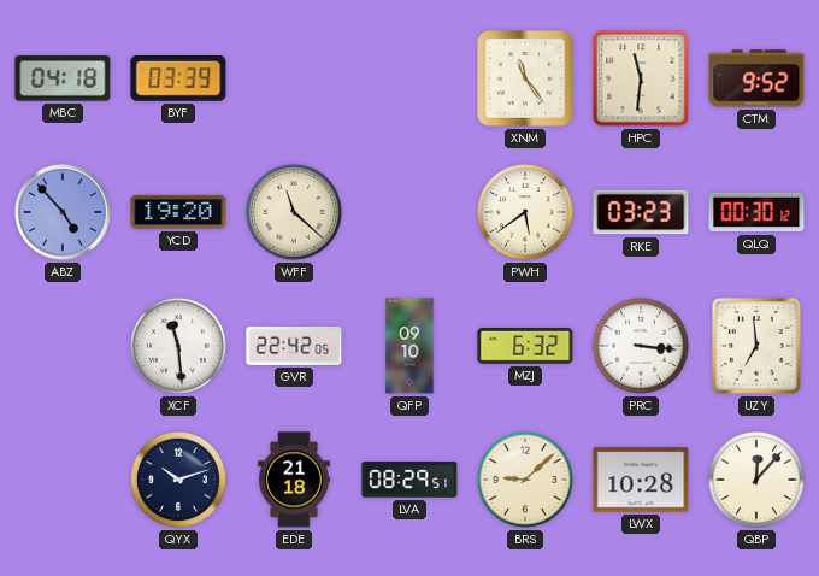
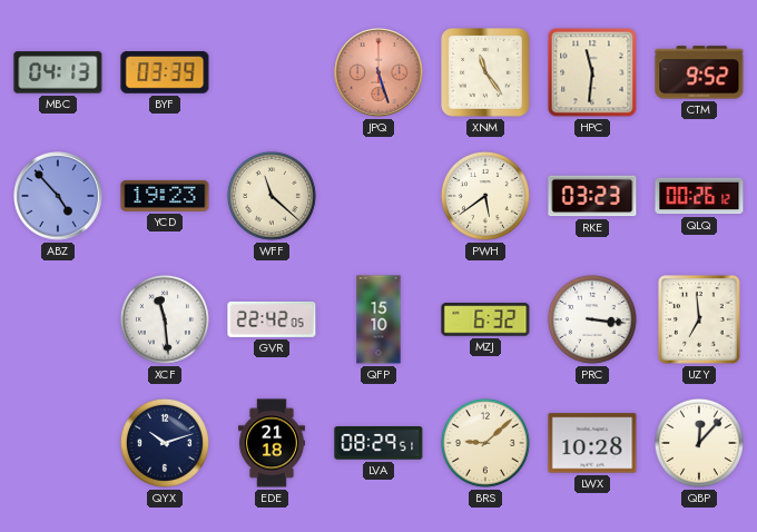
MBC: 04:18 -> 04:13
JPQ: none -> 5:27
YCD: 19:20 -> 19:23
QLQ: 00:30 -> 00:26
QFP: 09:10 -> 15:10
